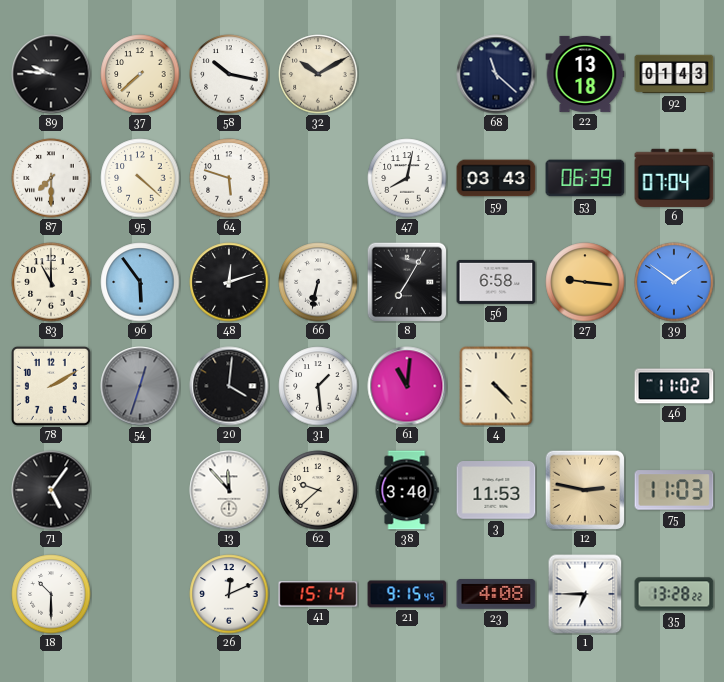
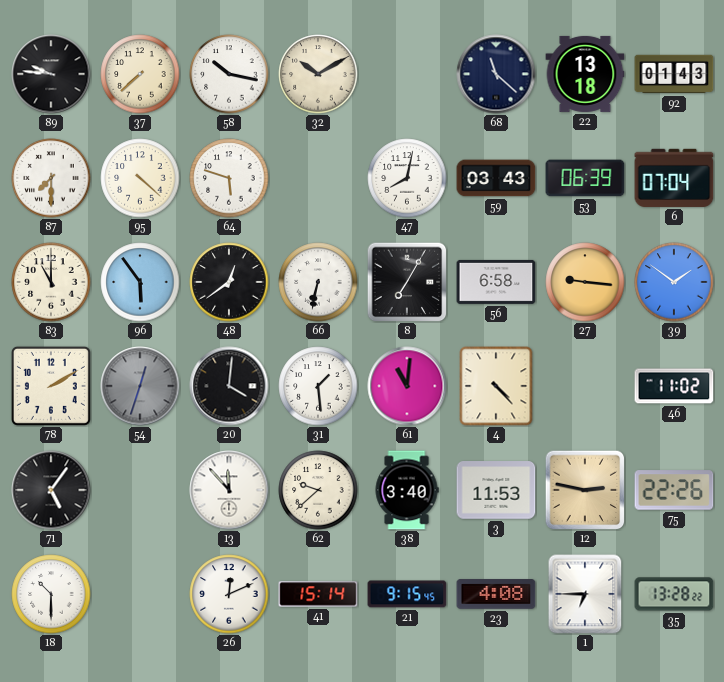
48: 12:12 -> 12:39
75: 11:03 -> 22:26
